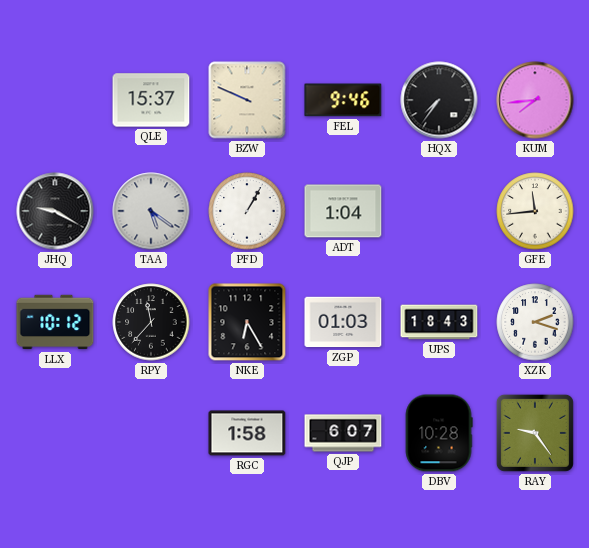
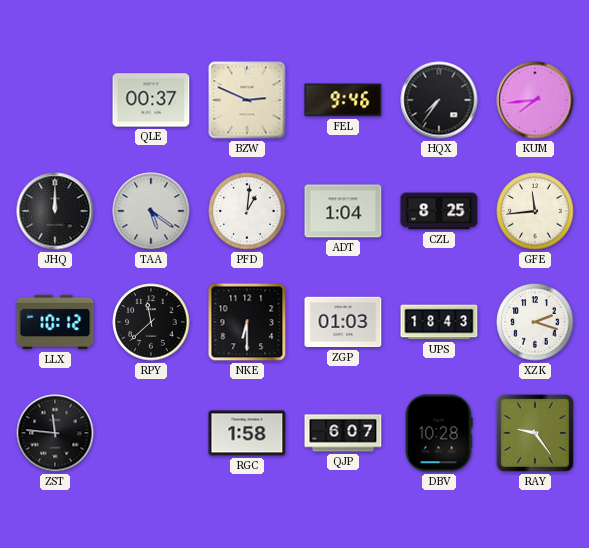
QLE: 15:37 -> 00:37
BZW: 9:49 -> 2:49
JHQ: 9:20 -> 12:00
PFD: 1:05 -> 1:01
CZL: none -> 8:25
RPY: 11:37 -> 11:38
NKE: 6:25 -> 6:30
ZST: none -> 11:46
